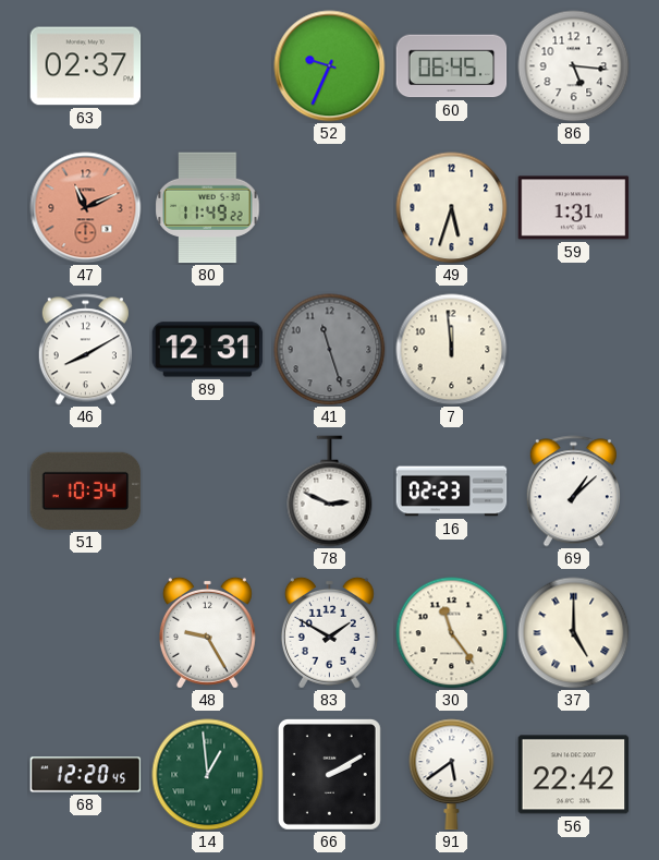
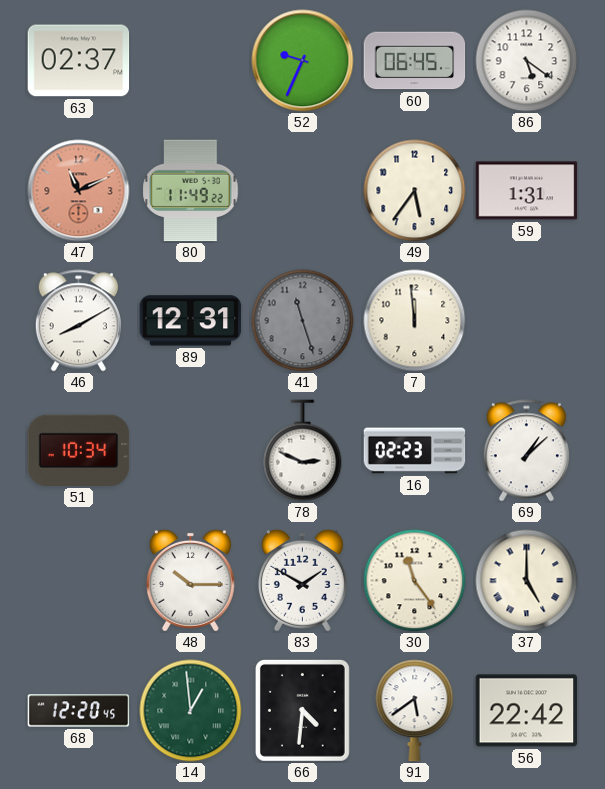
86: 5:16 -> 5:21
49: 5:33 -> 5:36
48: 9:25 -> 10:15
66: 2:10 -> 4:31
